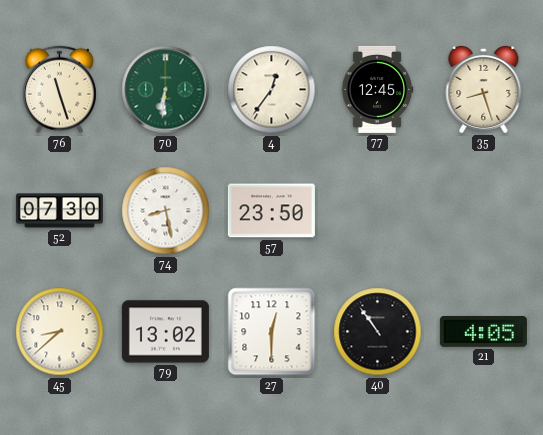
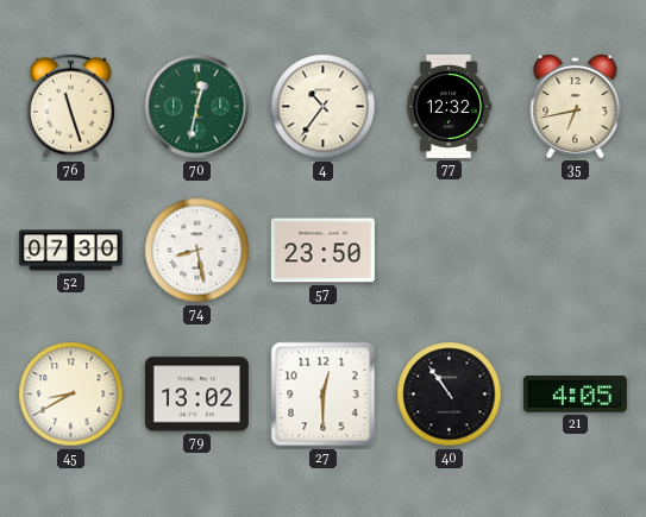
70: 6:31 -> 12:32
4: 12:36 -> 10:36
77: 12:45 -> 12:32
35: 8:27 -> 6:43
45: 8:38 -> 8:40
